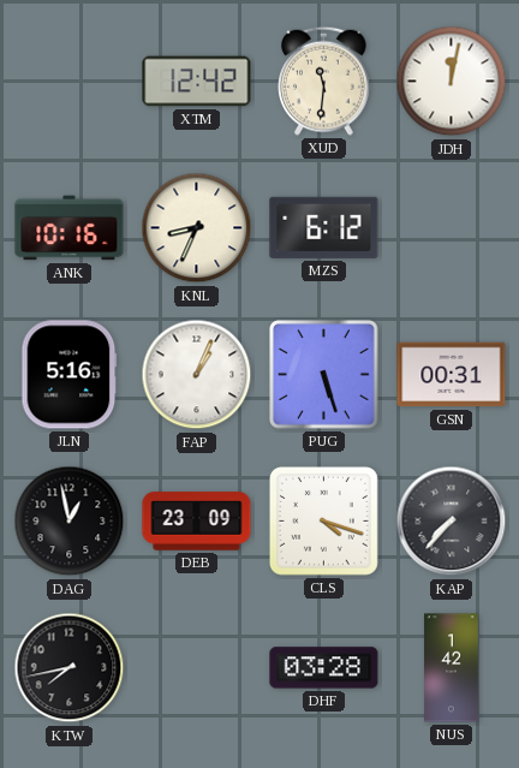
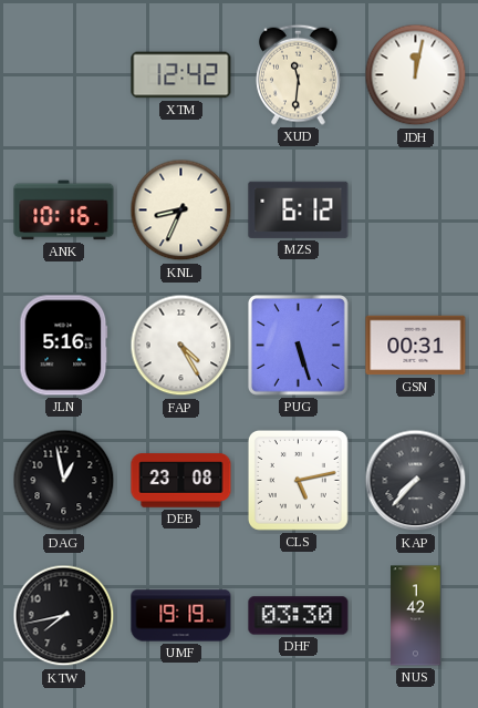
FAP: 1:04 -> 4:25
DEB: 23:09 -> 23:08
CLS: 4:18 -> 5:13
UMF: none -> 19:19
DHF: 03:28 -> 03:30
